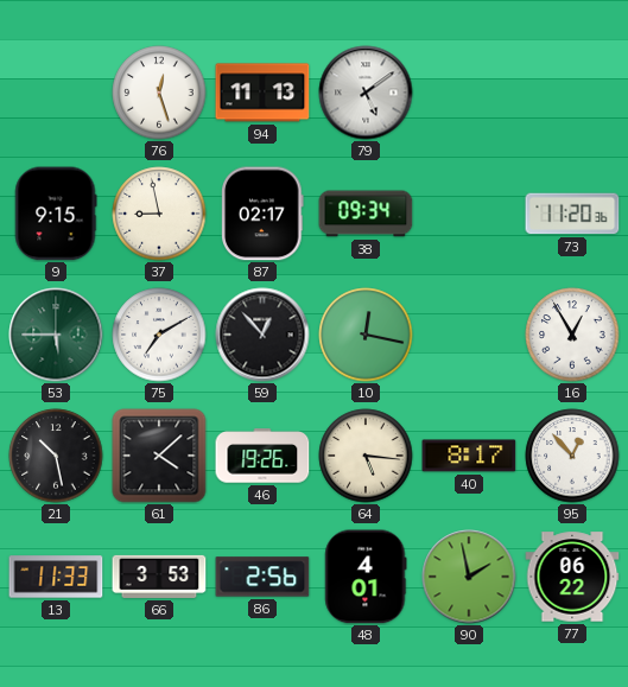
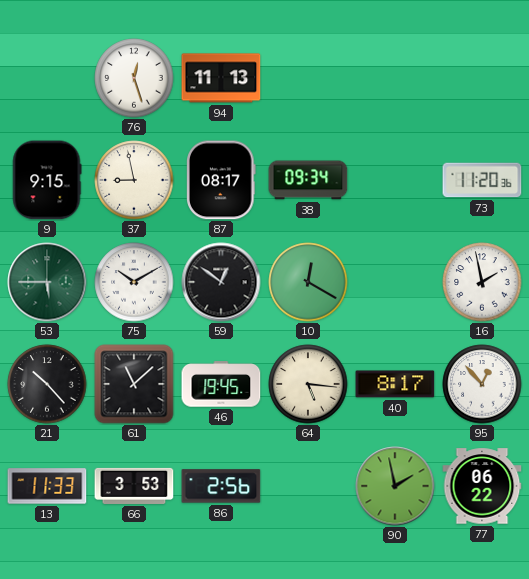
79: 5:09 -> none
87: 02:17 -> 08:17
75: 7:10 -> 10:10
59: 12:53 -> 12:51
10: 12:17 -> 12:20
16: 12:55 -> 1:58
21: 10:28 -> 10:23
61: 4:08 -> 11:08
46: 19:26 -> 19:45
48: 4:01 -> none
